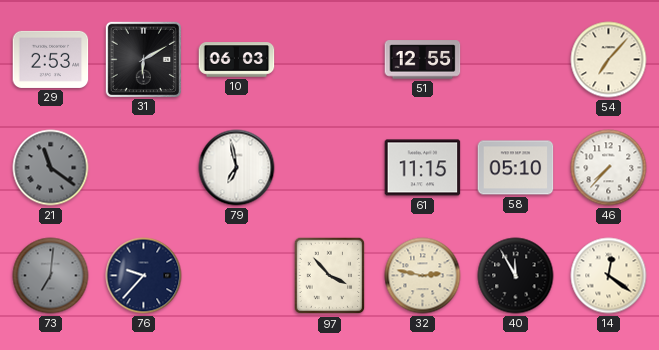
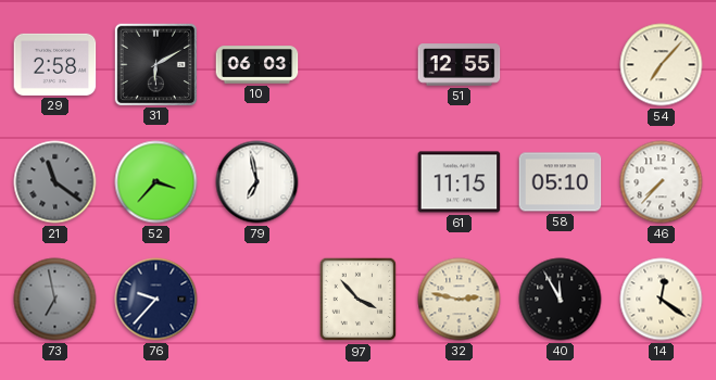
29: 2:53 -> 2:58
52: none -> 3:37
73: 7:01 -> 6:58
